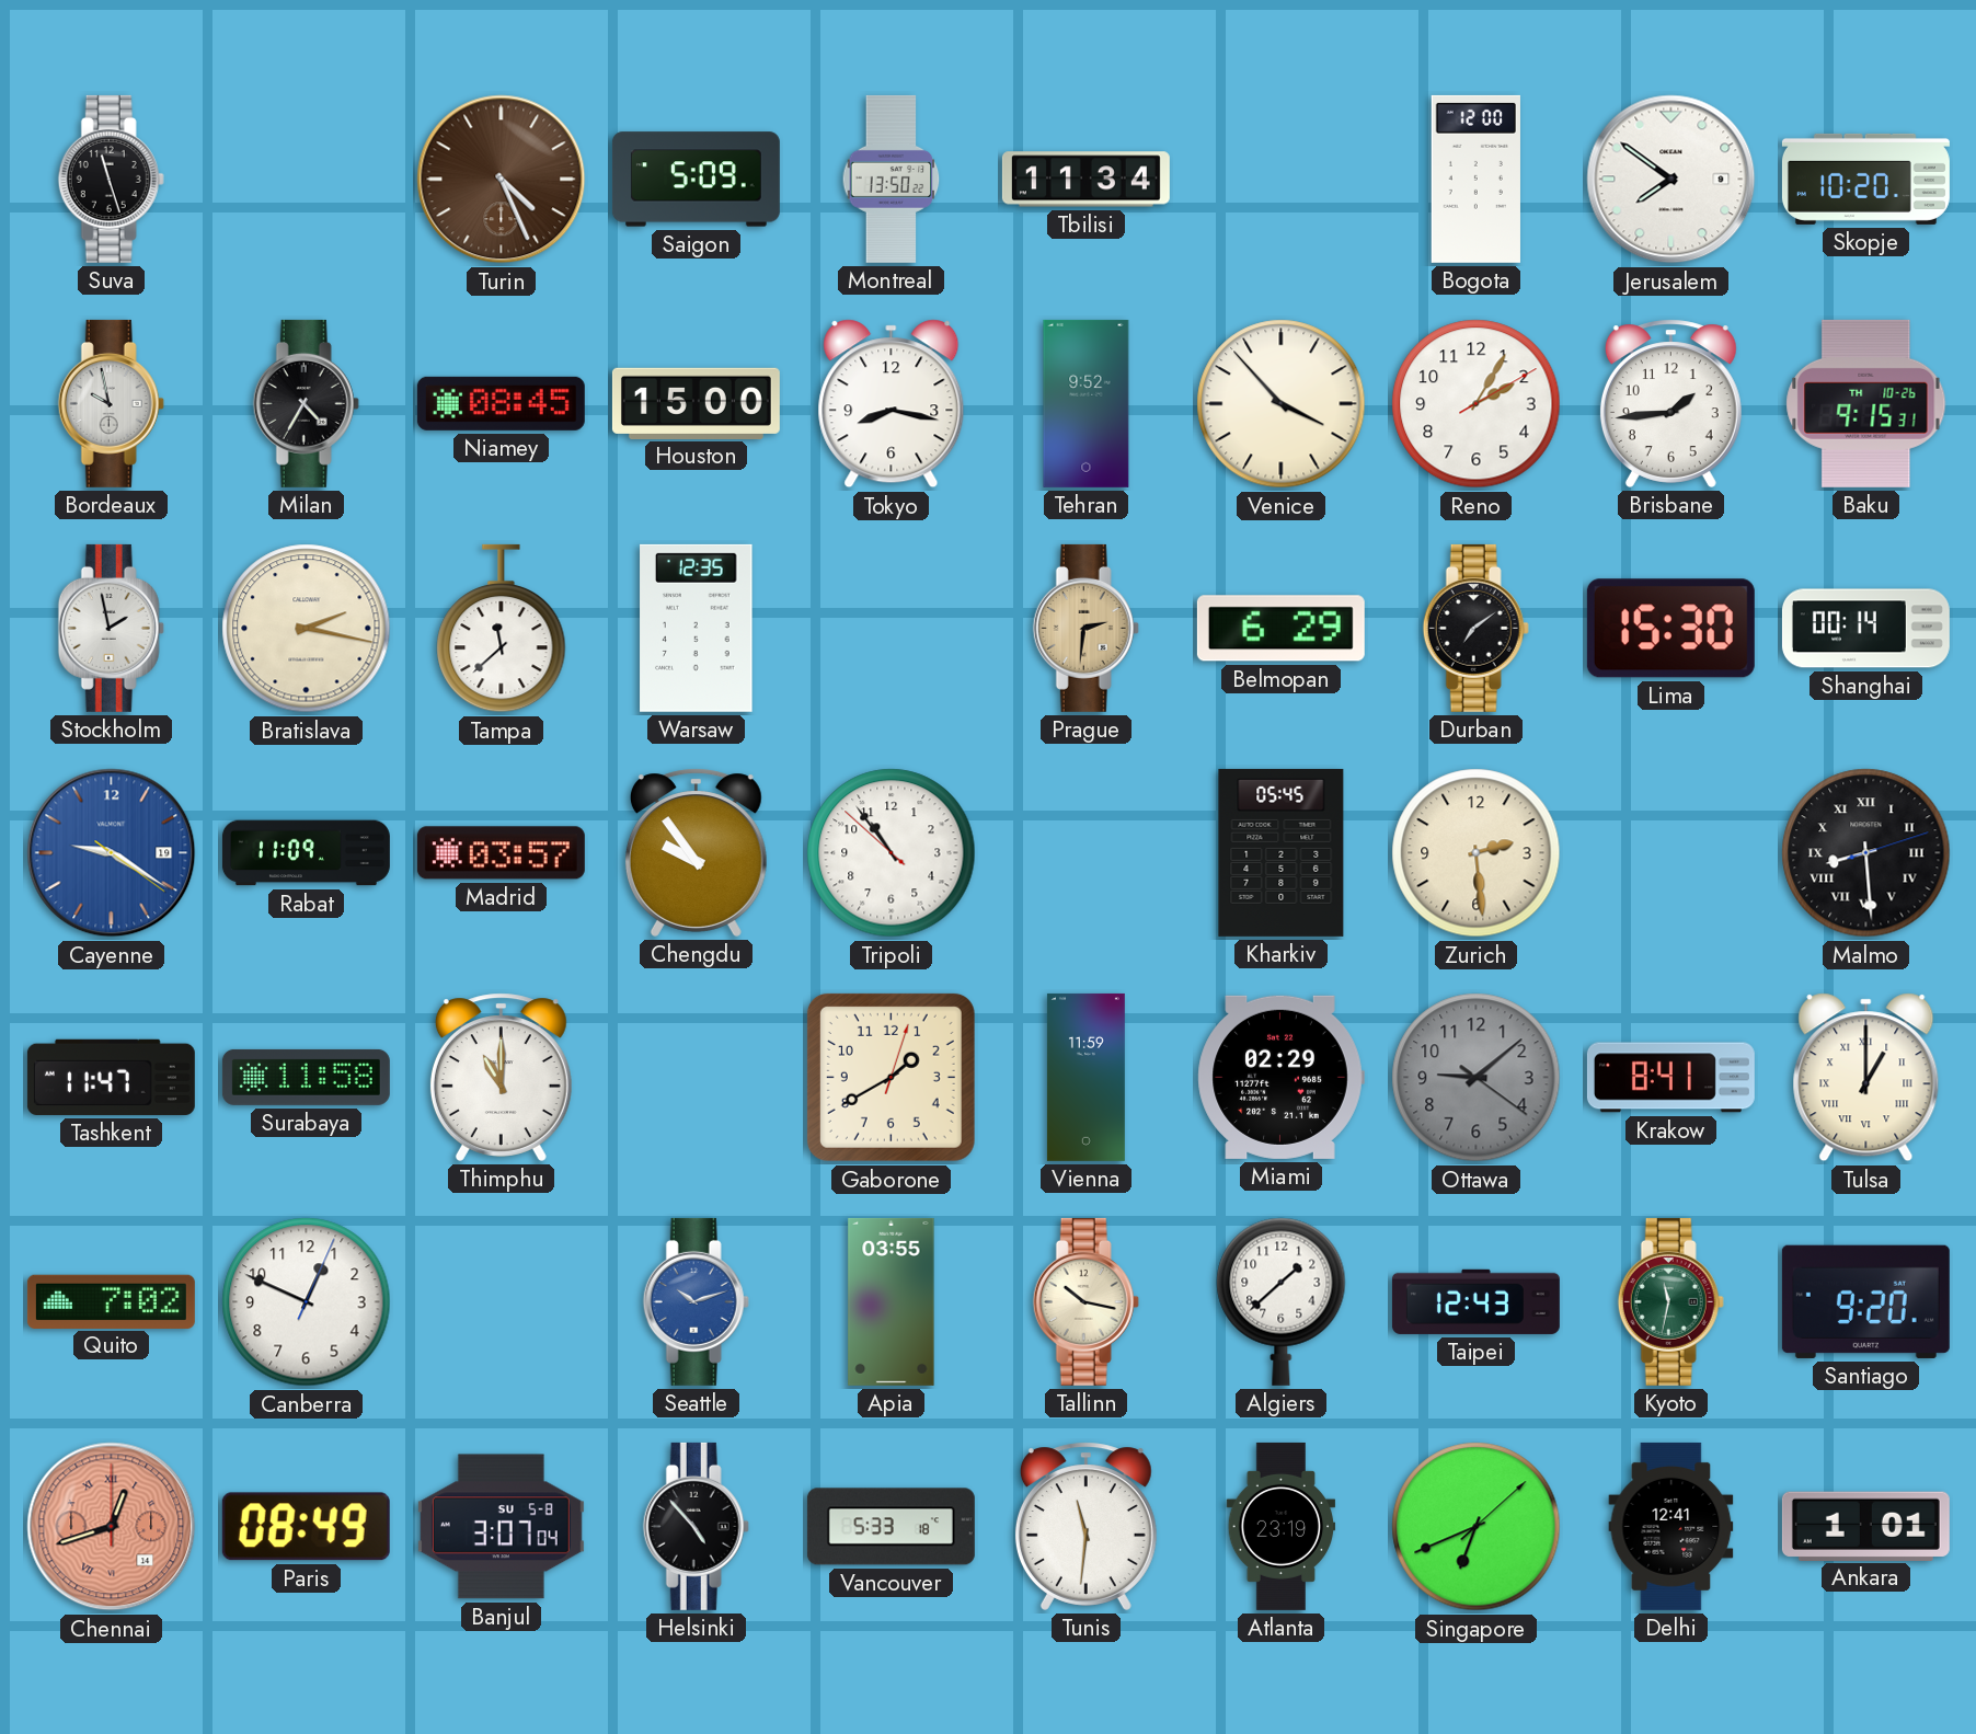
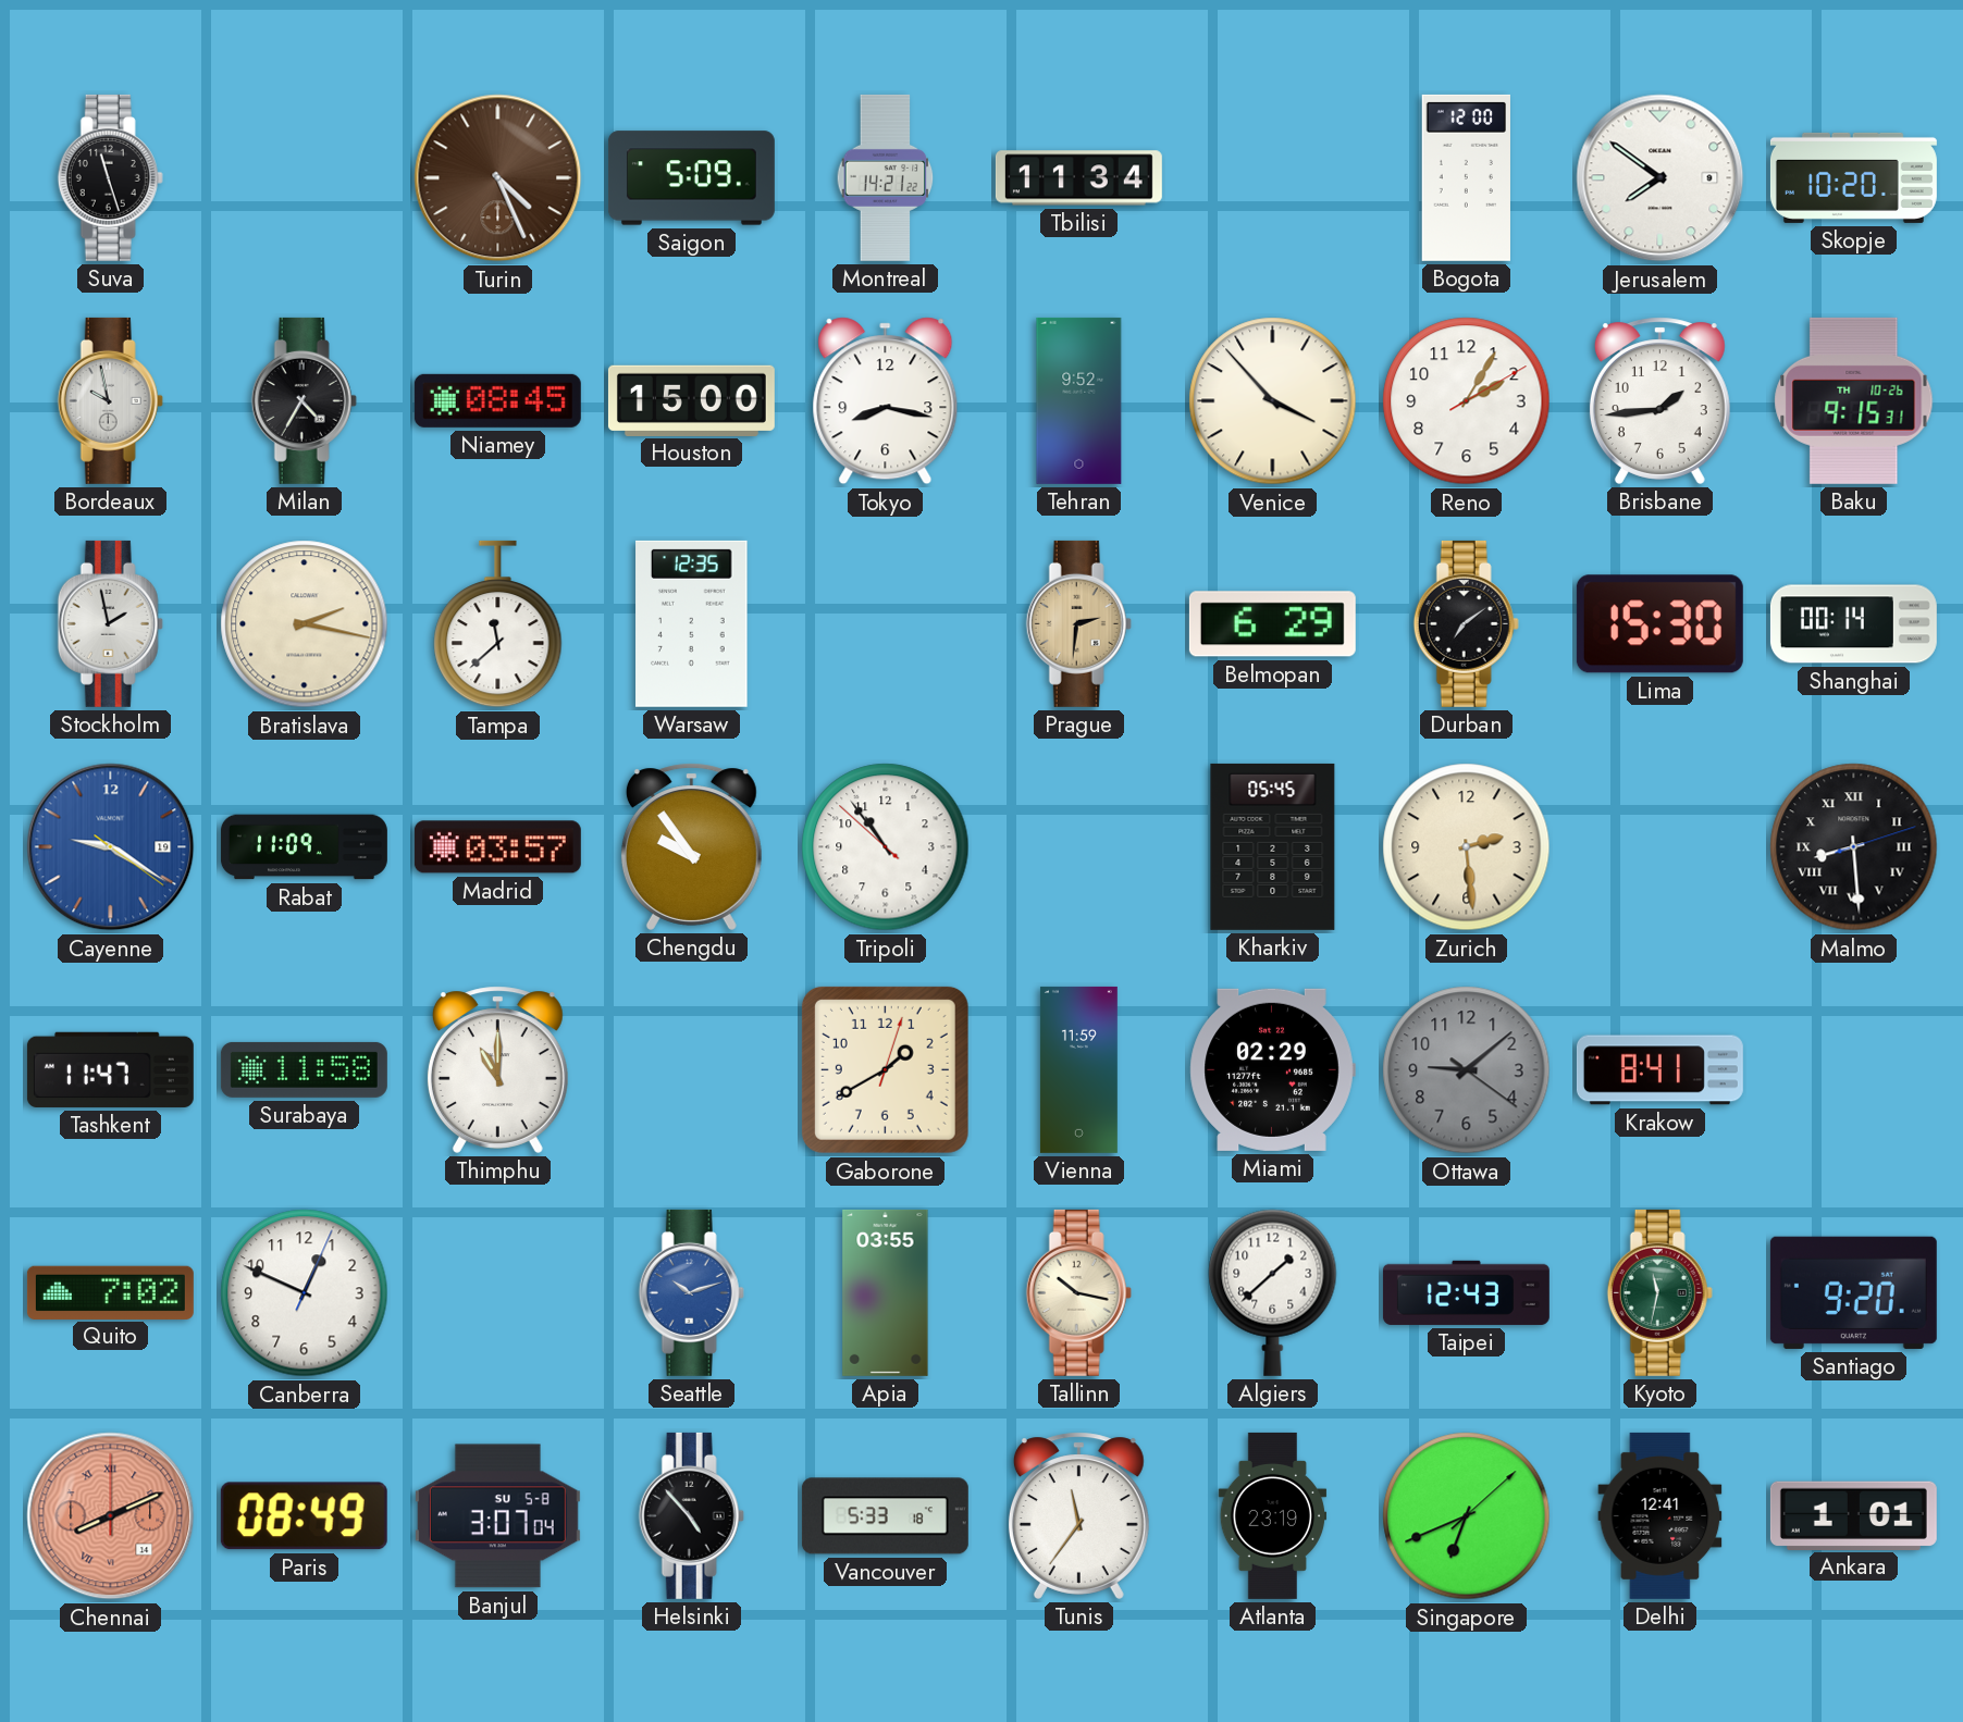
Montreal: 13:50 -> 14:21
Tulsa: 1:00 -> none
Chennai: 12:42 -> 8:11
Tunis: 11:31 -> 11:36
